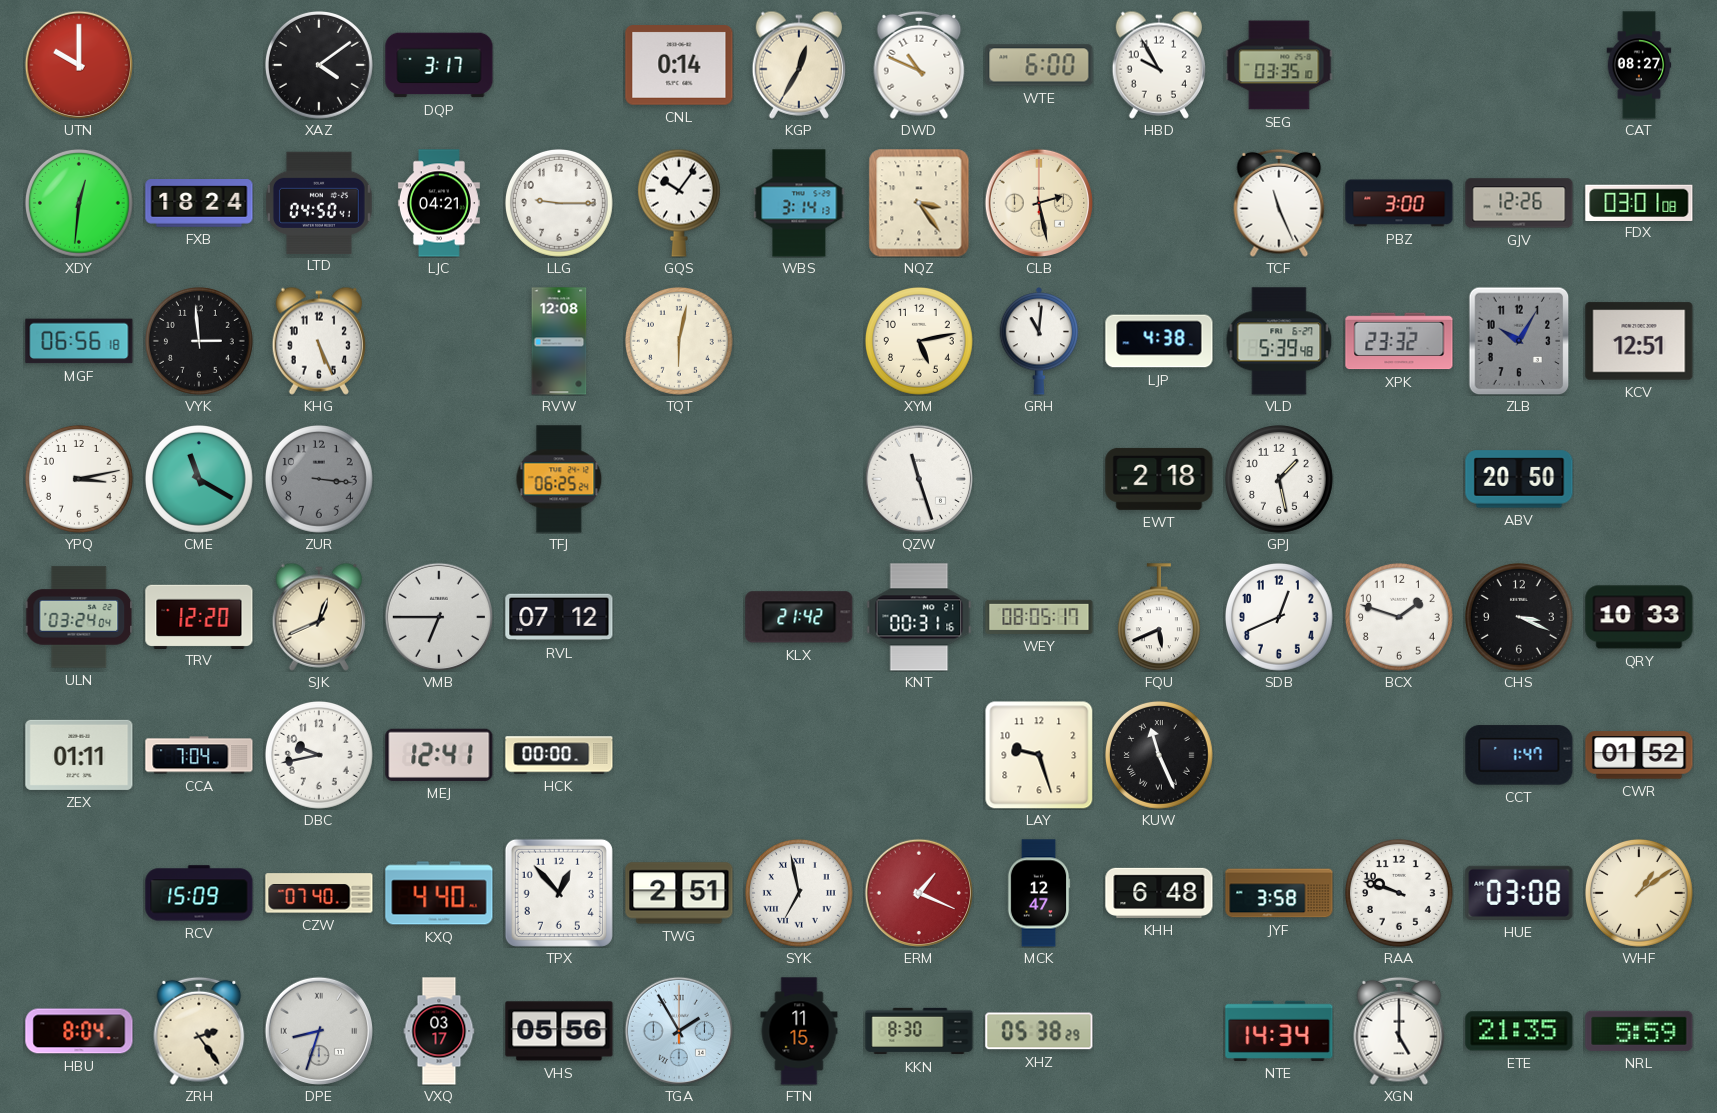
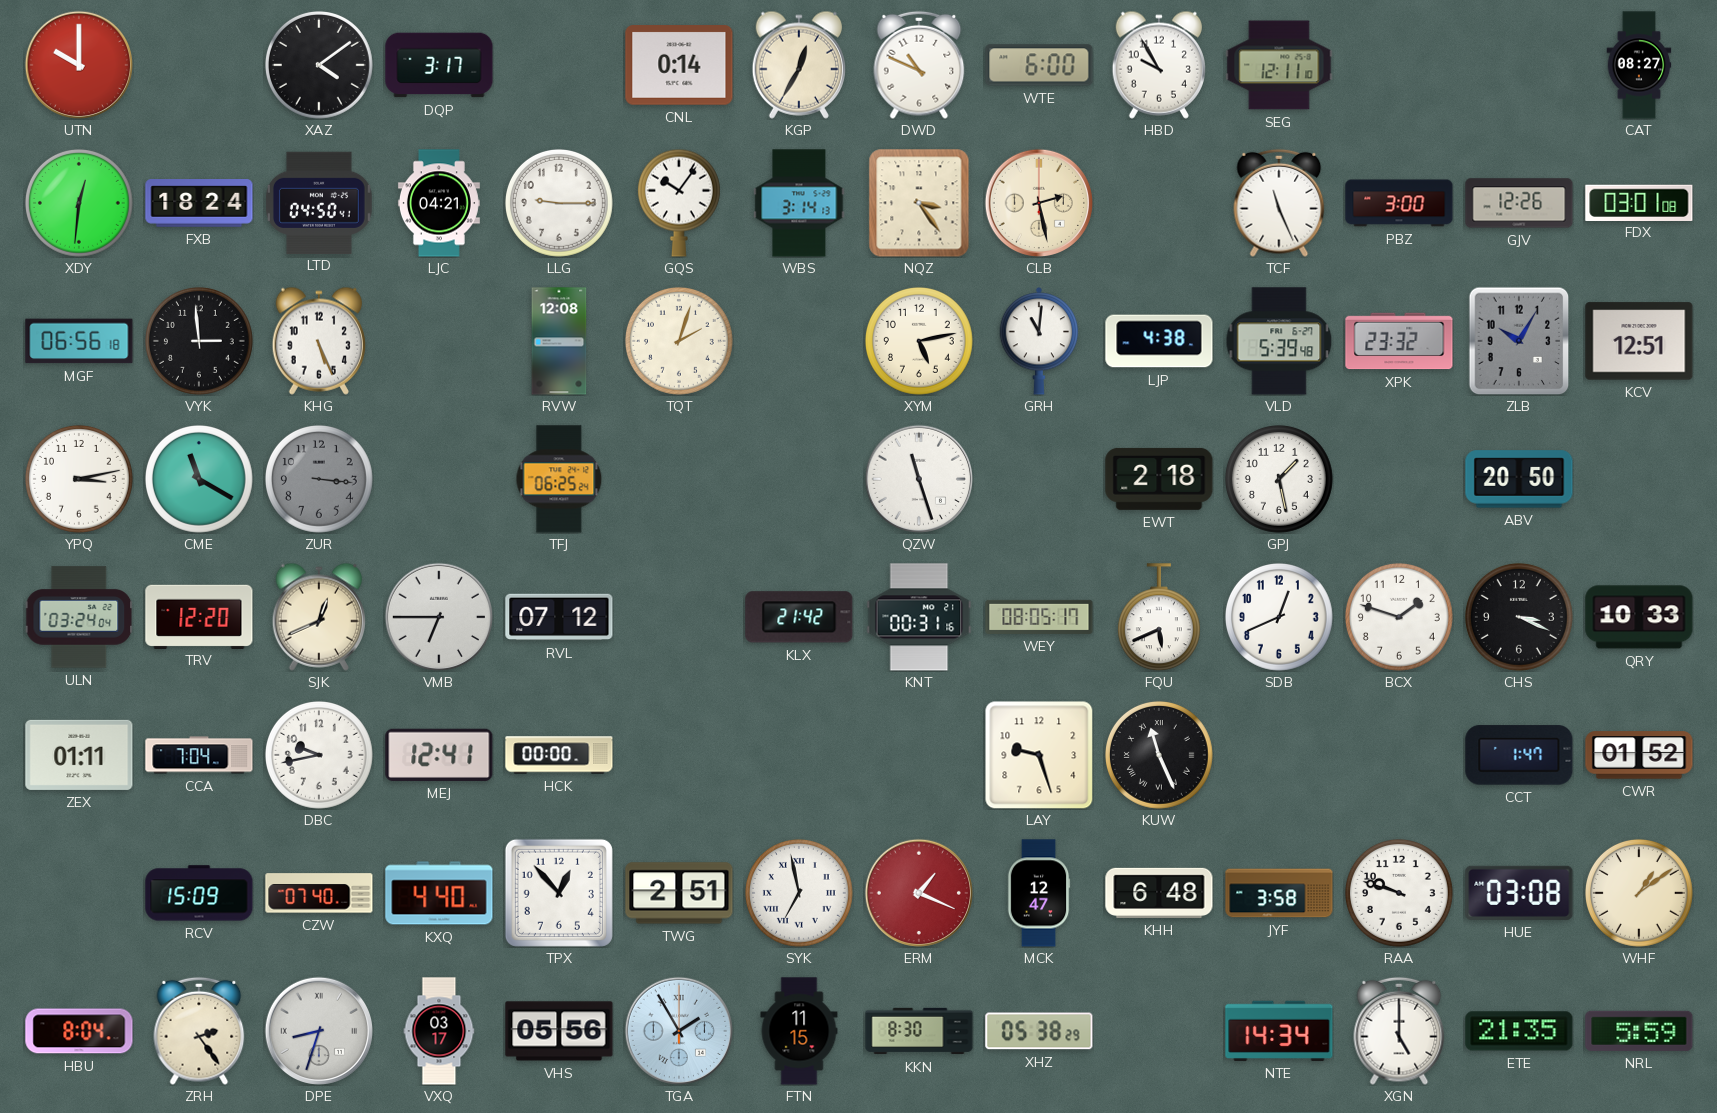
SEG: 03:35 -> 12:11
TQT: 6:02 -> 2:03
